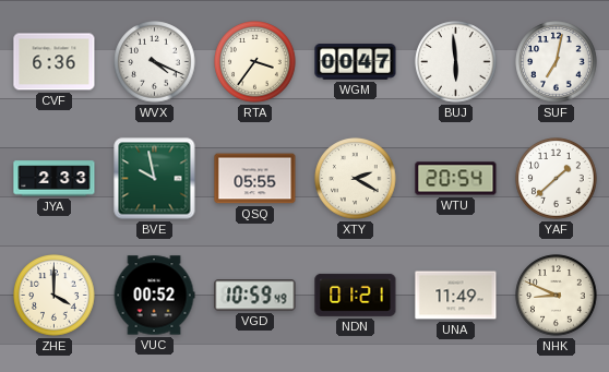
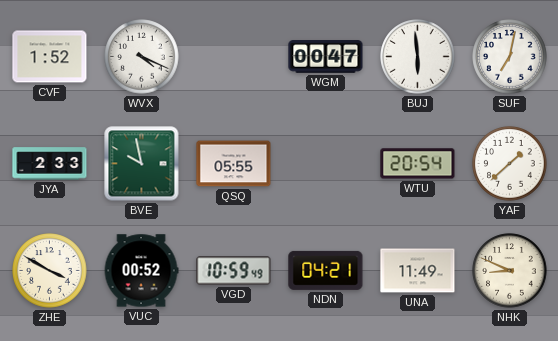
CVF: 6:36 -> 1:52
RTA: 3:36 -> none
XTY: 2:20 -> none
ZHE: 4:00 -> 3:50
NDN: 01:21 -> 04:21
